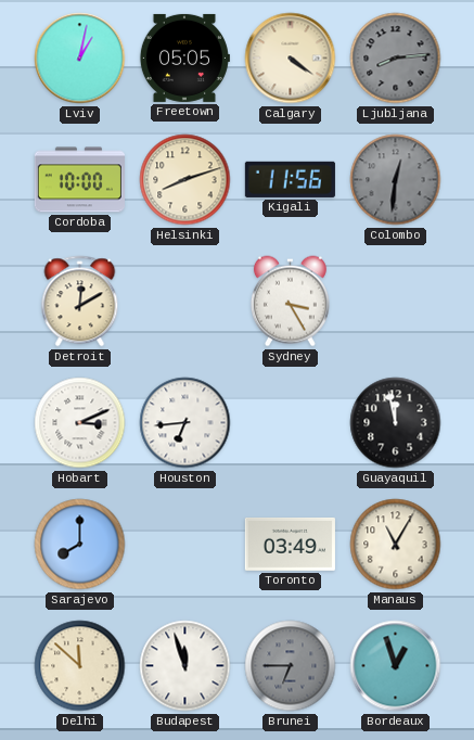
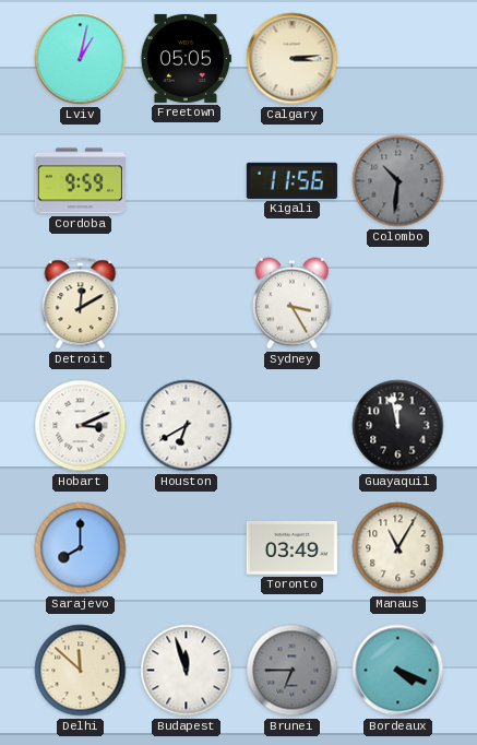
Calgary: 4:21 -> 3:14
Ljubljana: 8:14 -> none
Cordoba: 10:00 -> 9:59
Helsinki: 8:12 -> none
Colombo: 12:31 -> 10:31
Houston: 6:44 -> 6:40
Bordeaux: 12:57 -> 4:19
